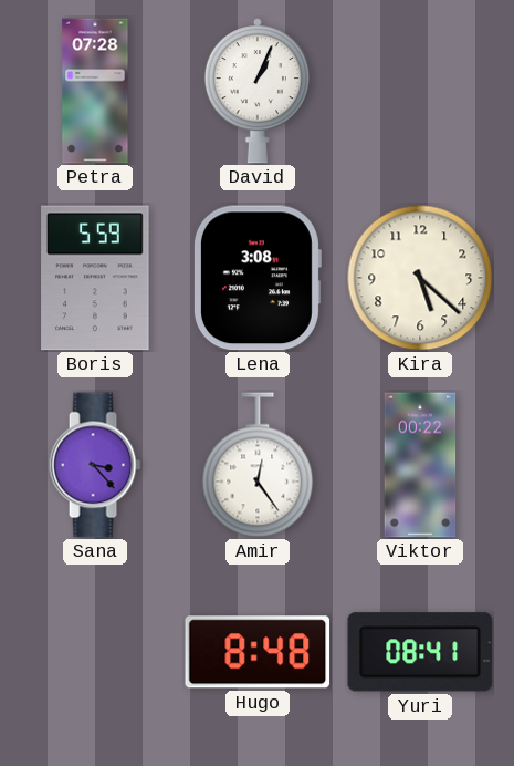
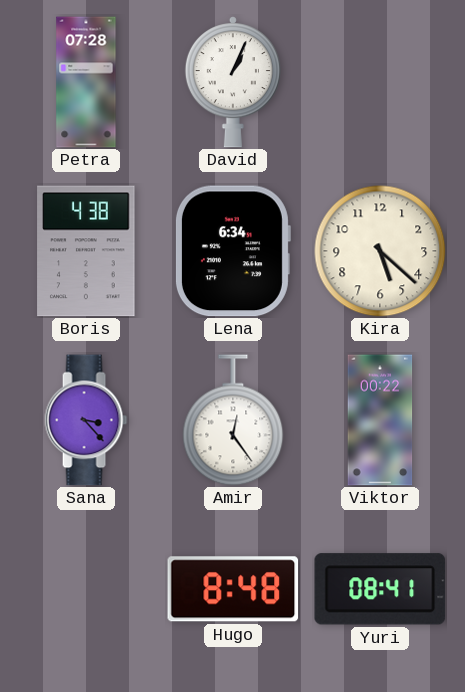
Boris: 5:59 -> 4:38
Lena: 3:08 -> 6:34
